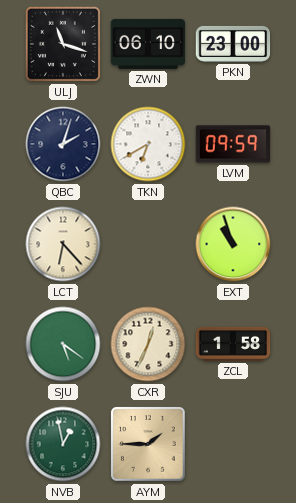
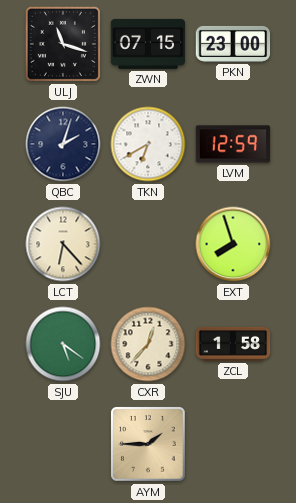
ZWN: 06:10 -> 07:15
LVM: 09:59 -> 12:59
EXT: 10:57 -> 7:57
CXR: 12:34 -> 12:37
NVB: 12:58 -> none
